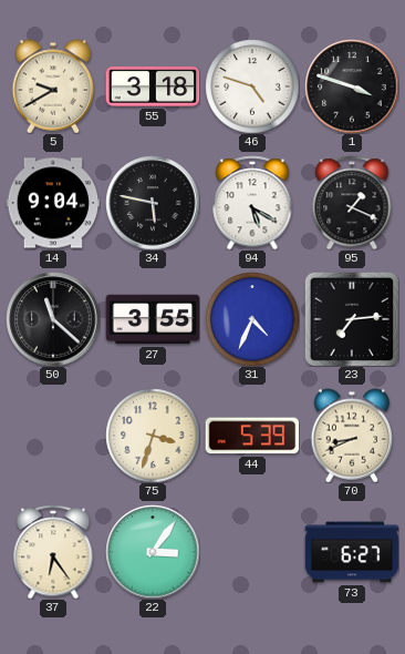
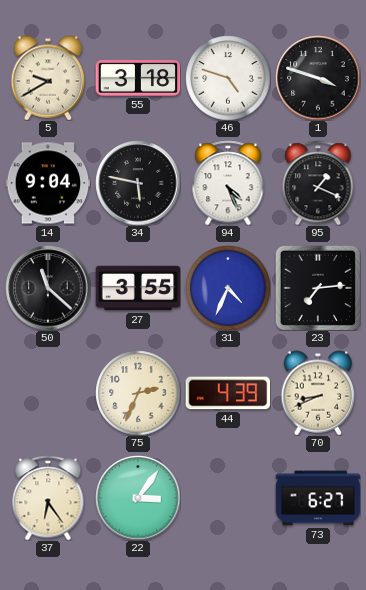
94: 5:20 -> 4:26
75: 3:33 -> 2:34
44: 5:39 -> 4:39
